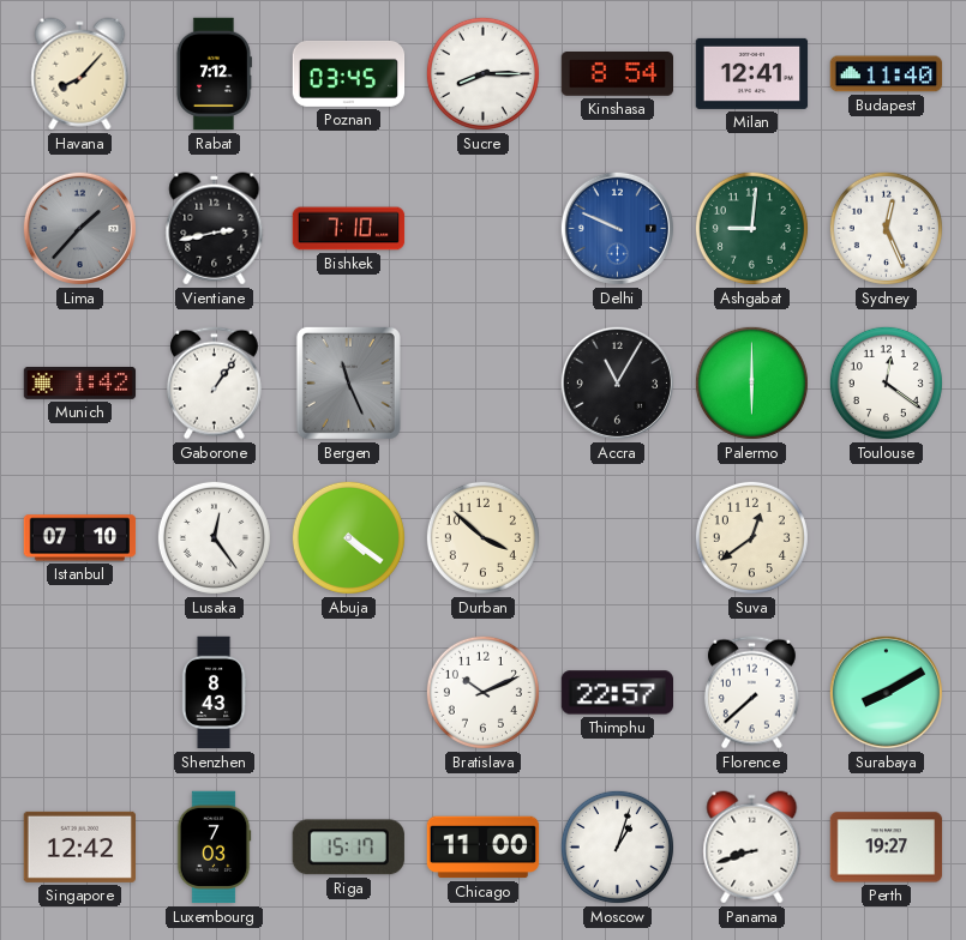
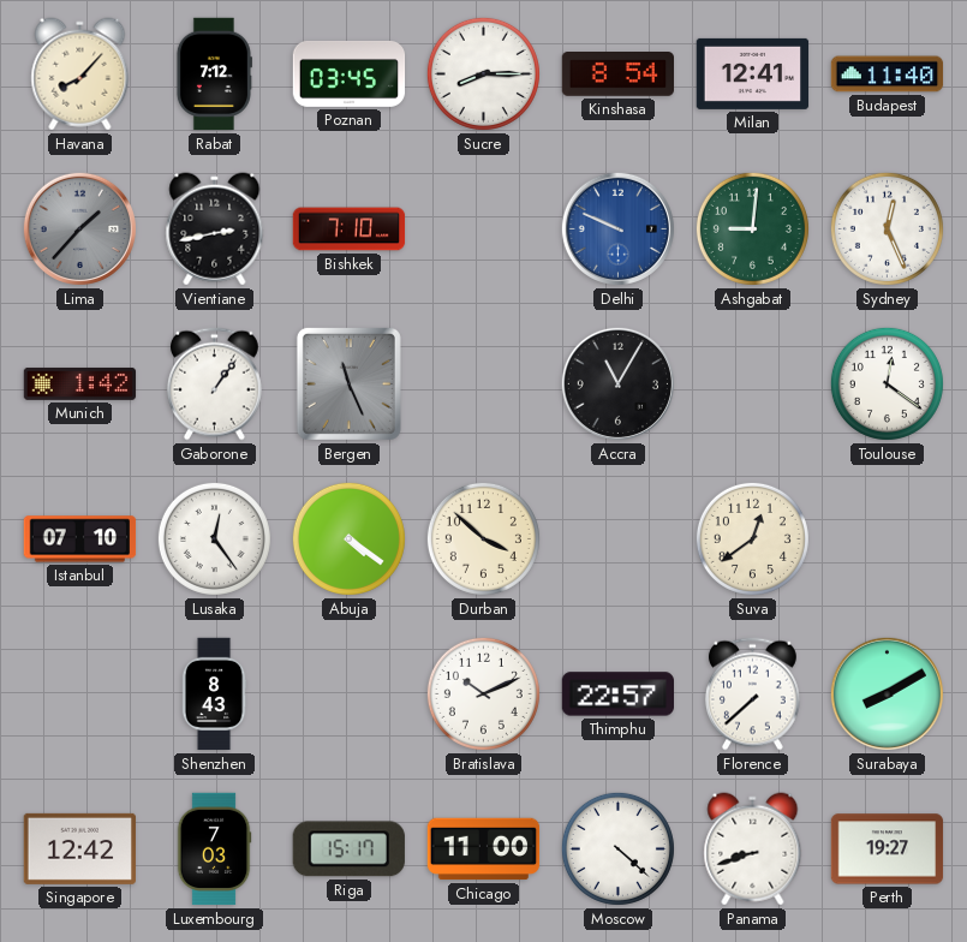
Palermo: 6:00 -> none
Moscow: 1:03 -> 4:22
